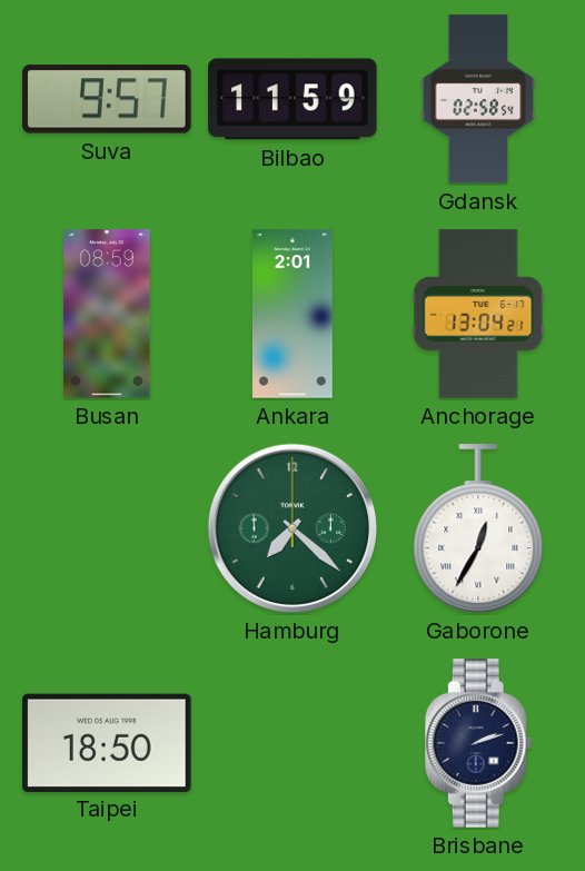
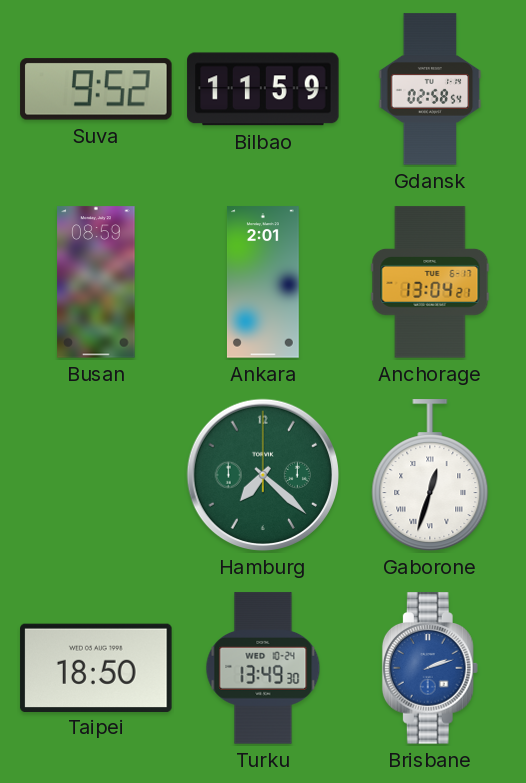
Suva: 9:57 -> 9:52
Gaborone: 12:35 -> 12:33
Turku: none -> 13:49
Brisbane dial: navy -> blue
